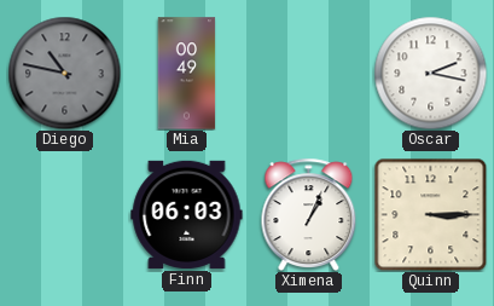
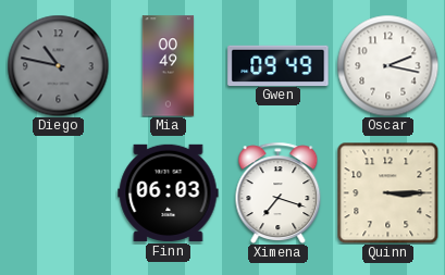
Gwen: none -> 09:49
Ximena: 1:04 -> 7:18
